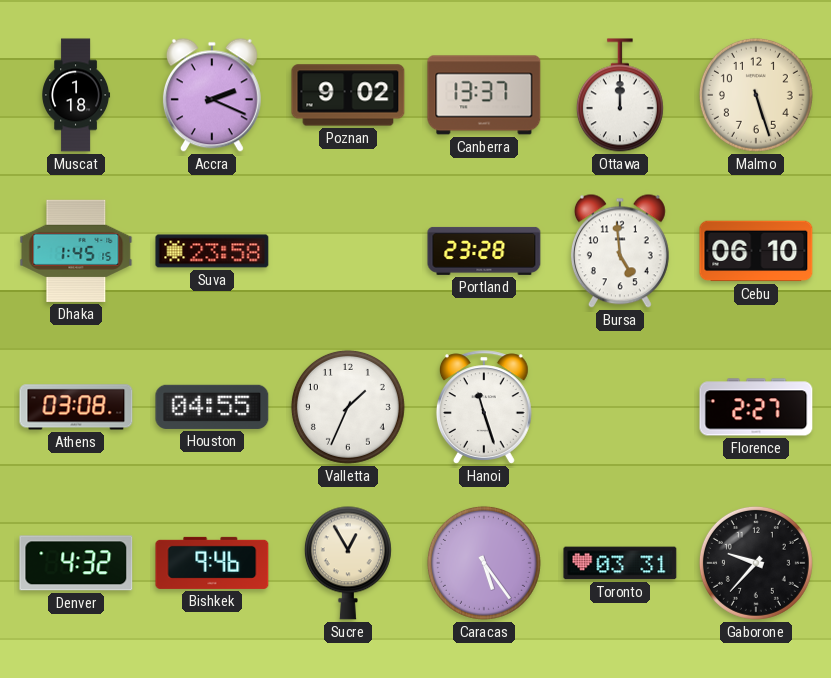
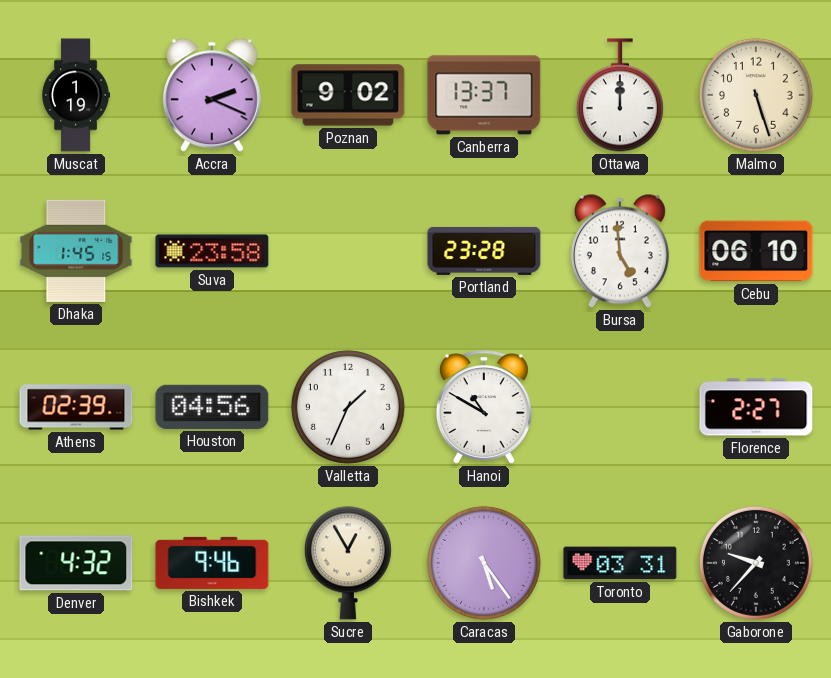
Muscat: 1:18 -> 1:19
Athens: 03:08 -> 02:39
Houston: 04:55 -> 04:56
Hanoi: 11:27 -> 10:50
